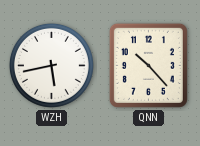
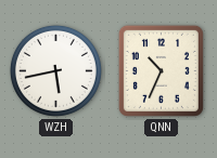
QNN: 10:23 -> 10:34
